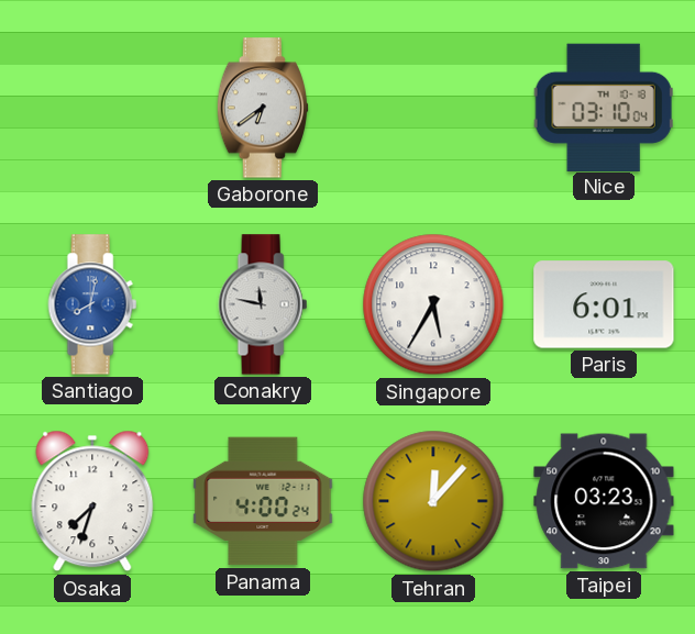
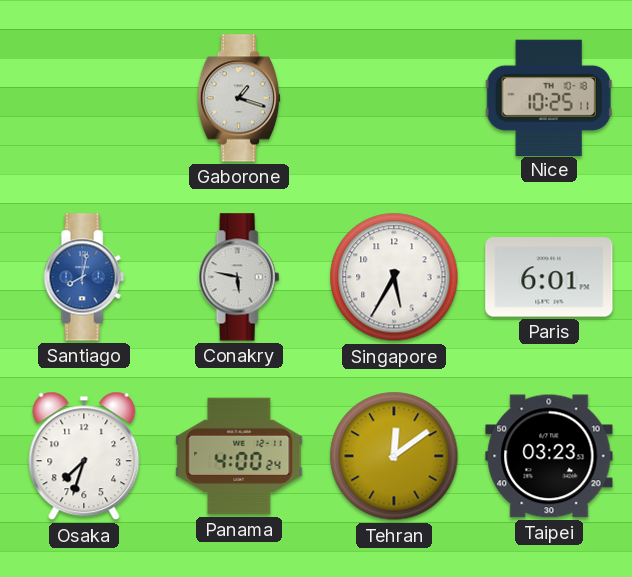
Gaborone: 6:39 -> 1:18
Nice: 03:10 -> 10:25
Conakry: 11:47 -> 5:47
Tehran: 12:07 -> 12:09
